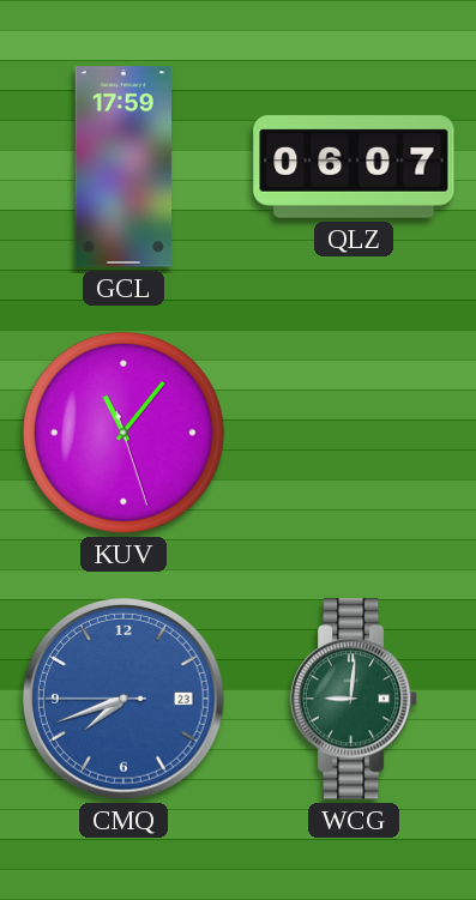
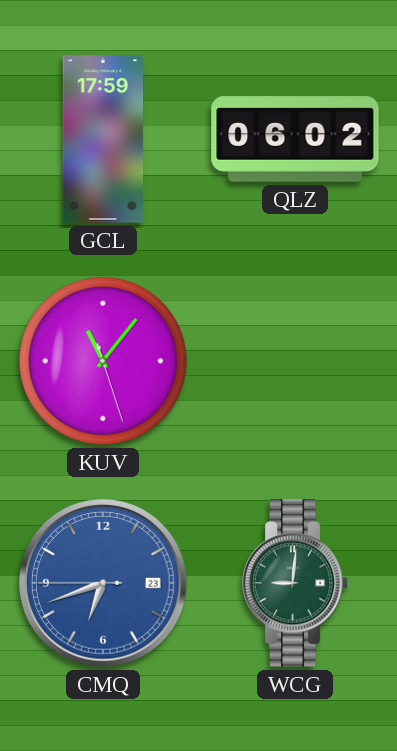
QLZ: 06:07 -> 06:02
CMQ: 7:41 -> 6:41
